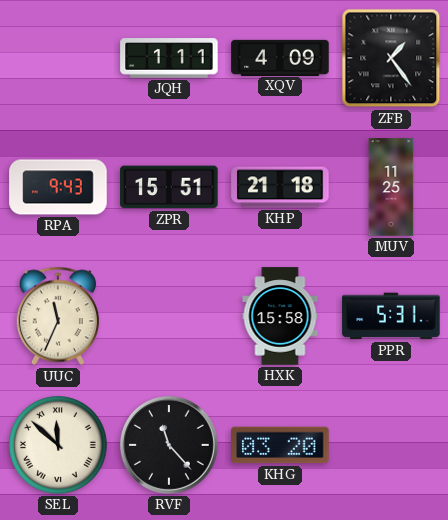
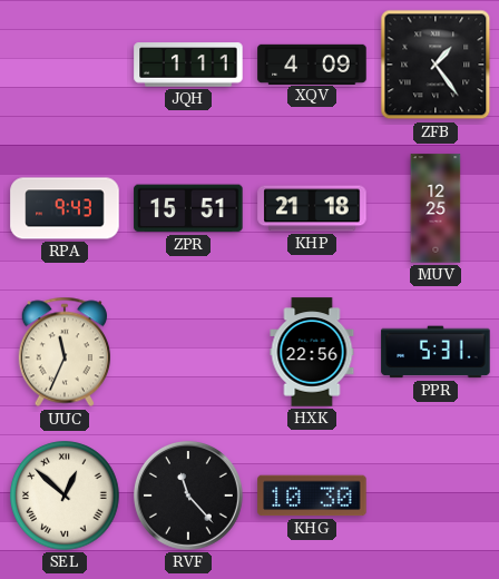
MUV: 11:25 -> 12:25
HXK: 15:58 -> 22:56
SEL: 11:52 -> 12:52
KHG: 03:20 -> 10:30
